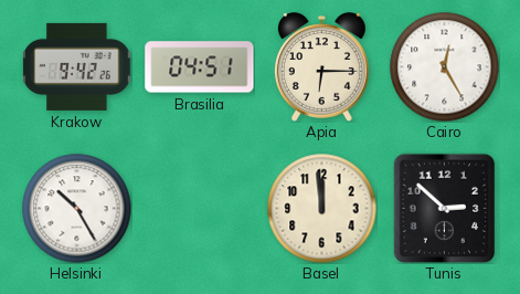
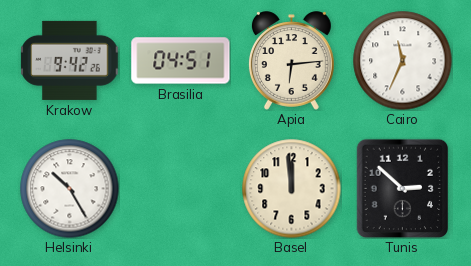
Apia: 6:15 -> 6:14
Cairo: 12:25 -> 11:34
